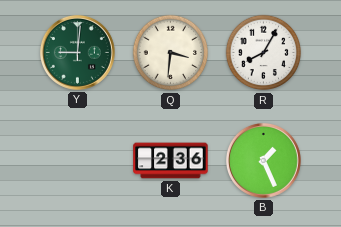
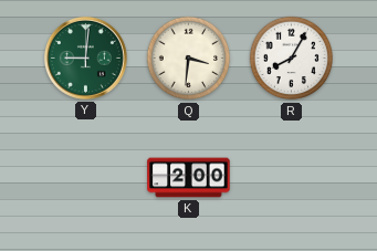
K: 2:36 -> 2:00
B: 1:26 -> none
